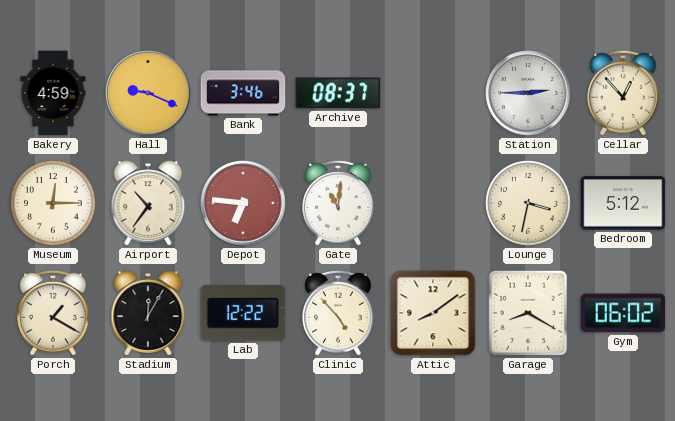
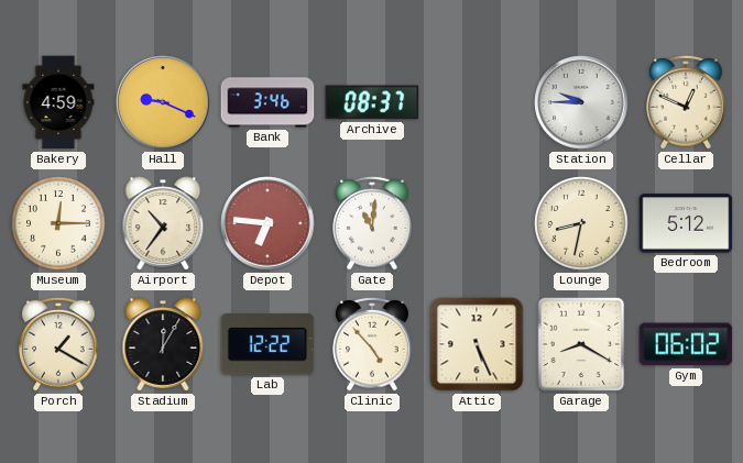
Station: 2:45 -> 9:45
Cellar: 12:53 -> 12:49
Lounge: 3:32 -> 8:32
Attic: 8:09 -> 5:26
